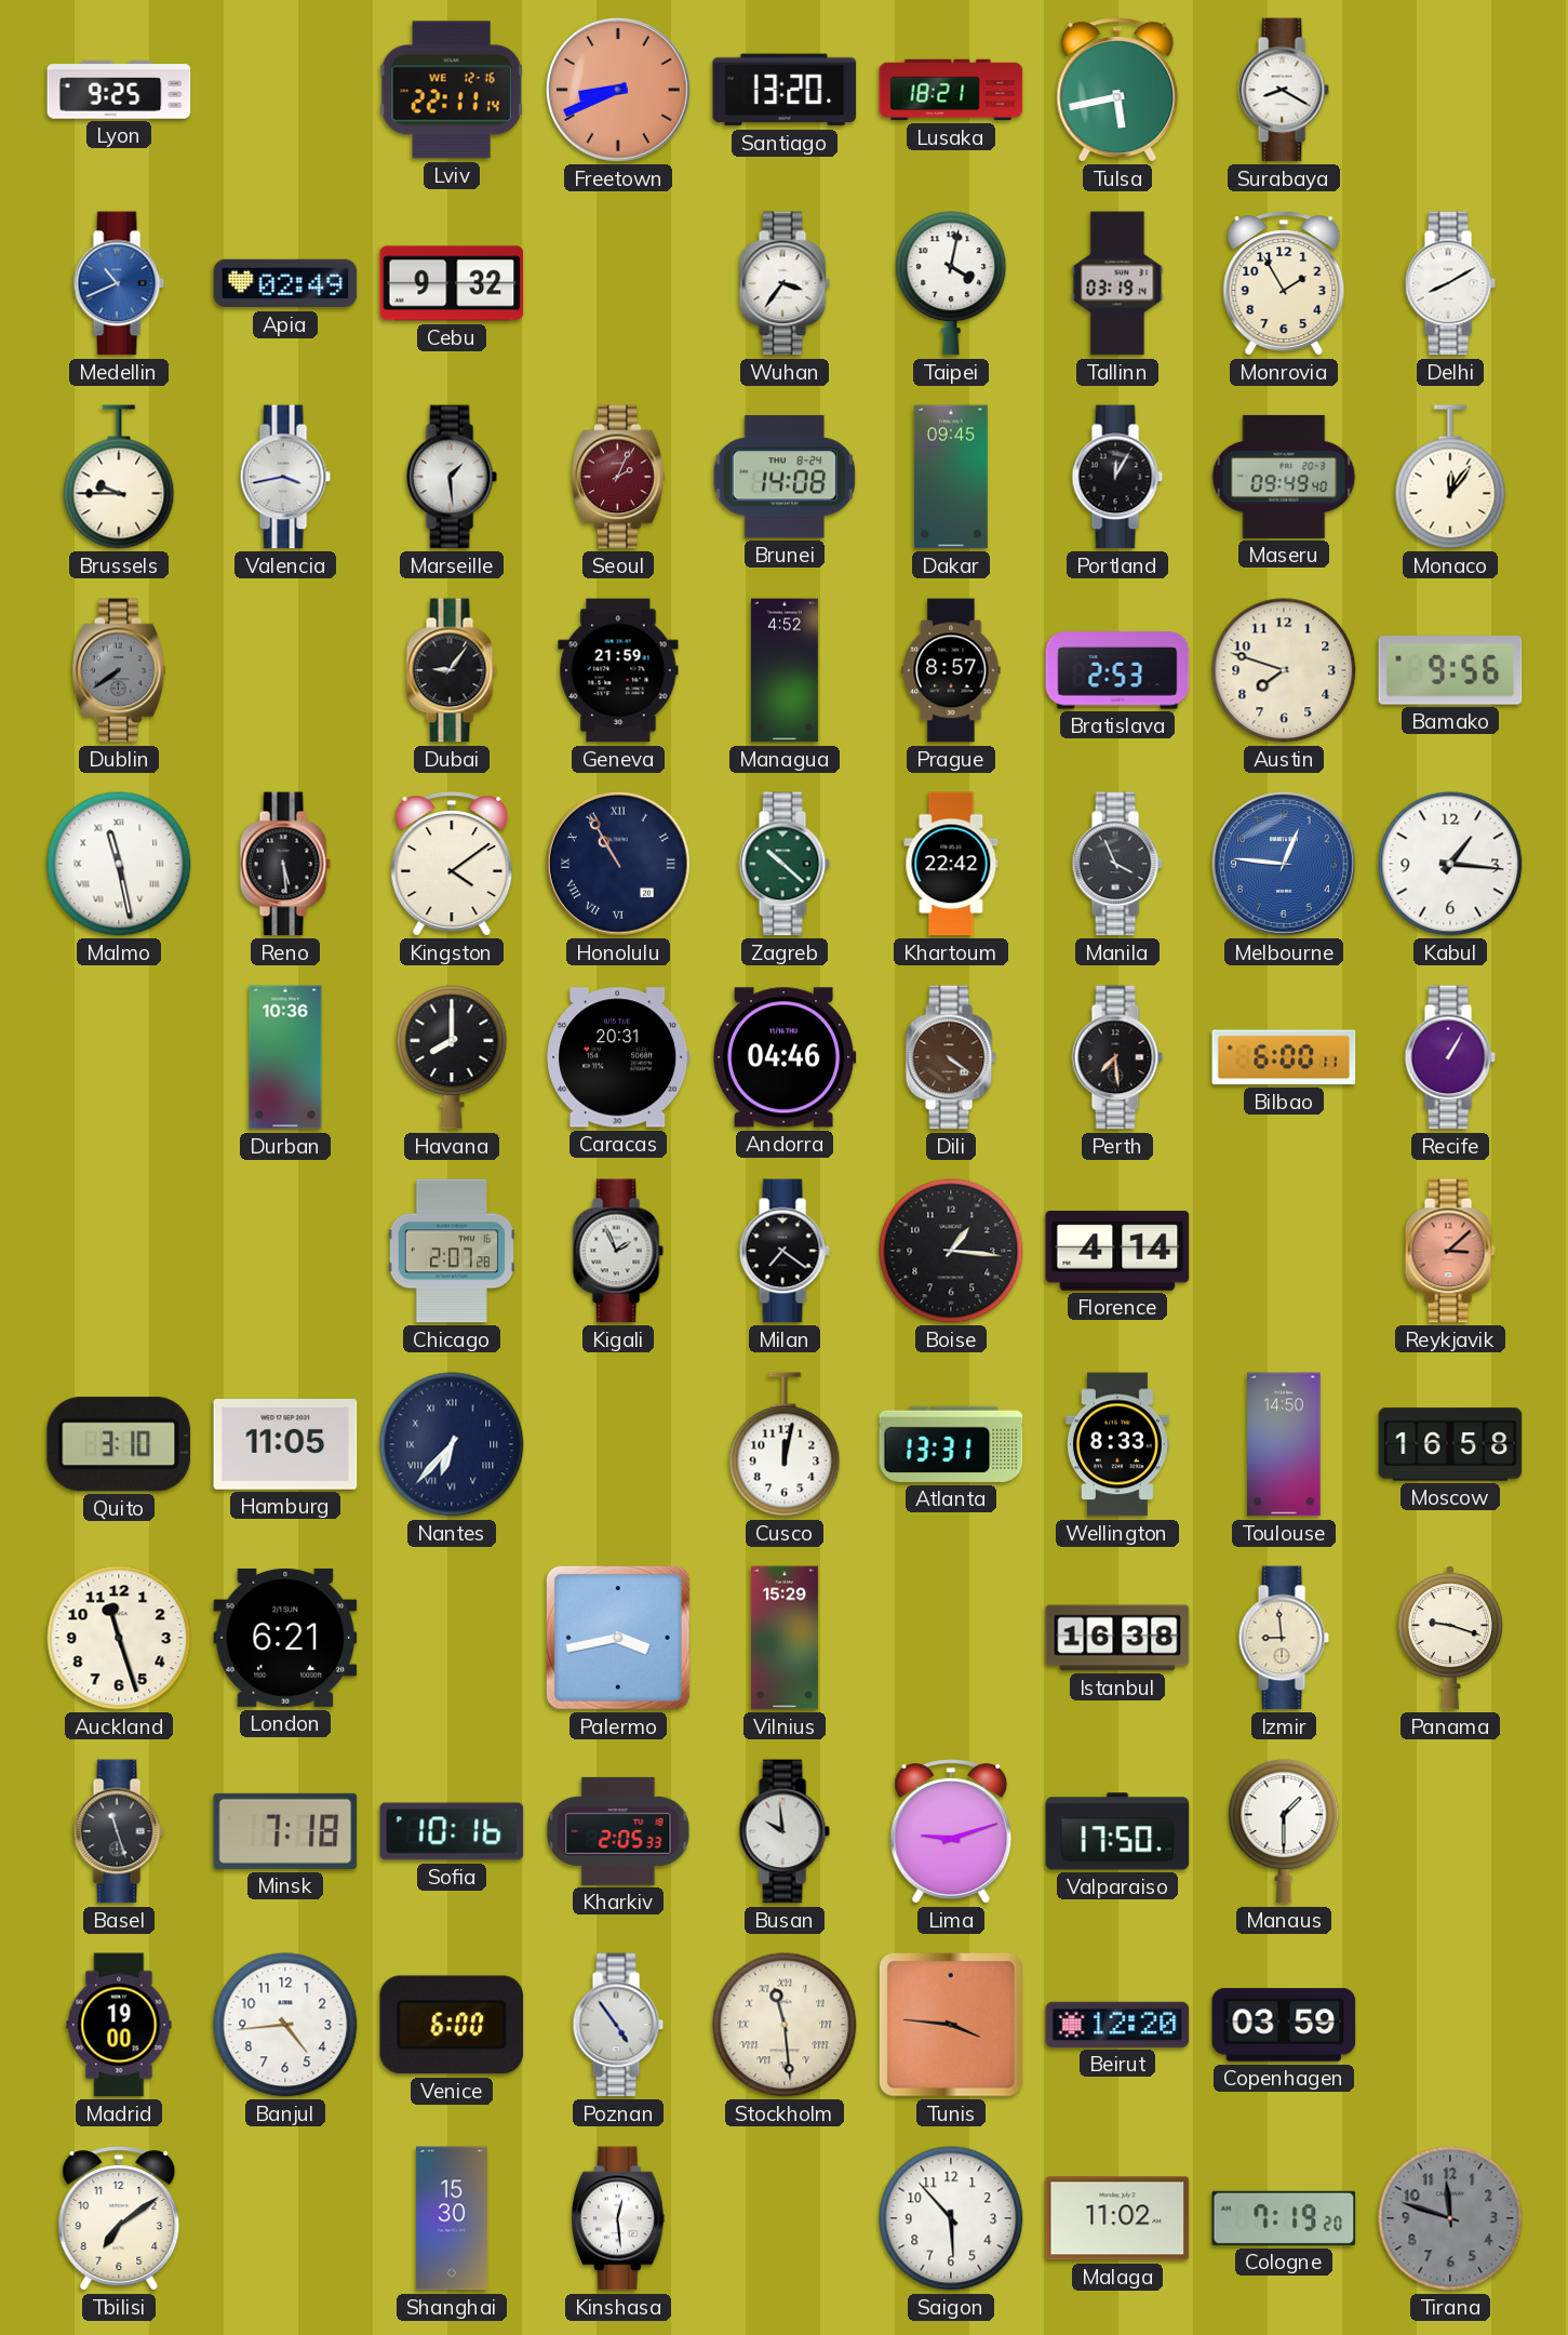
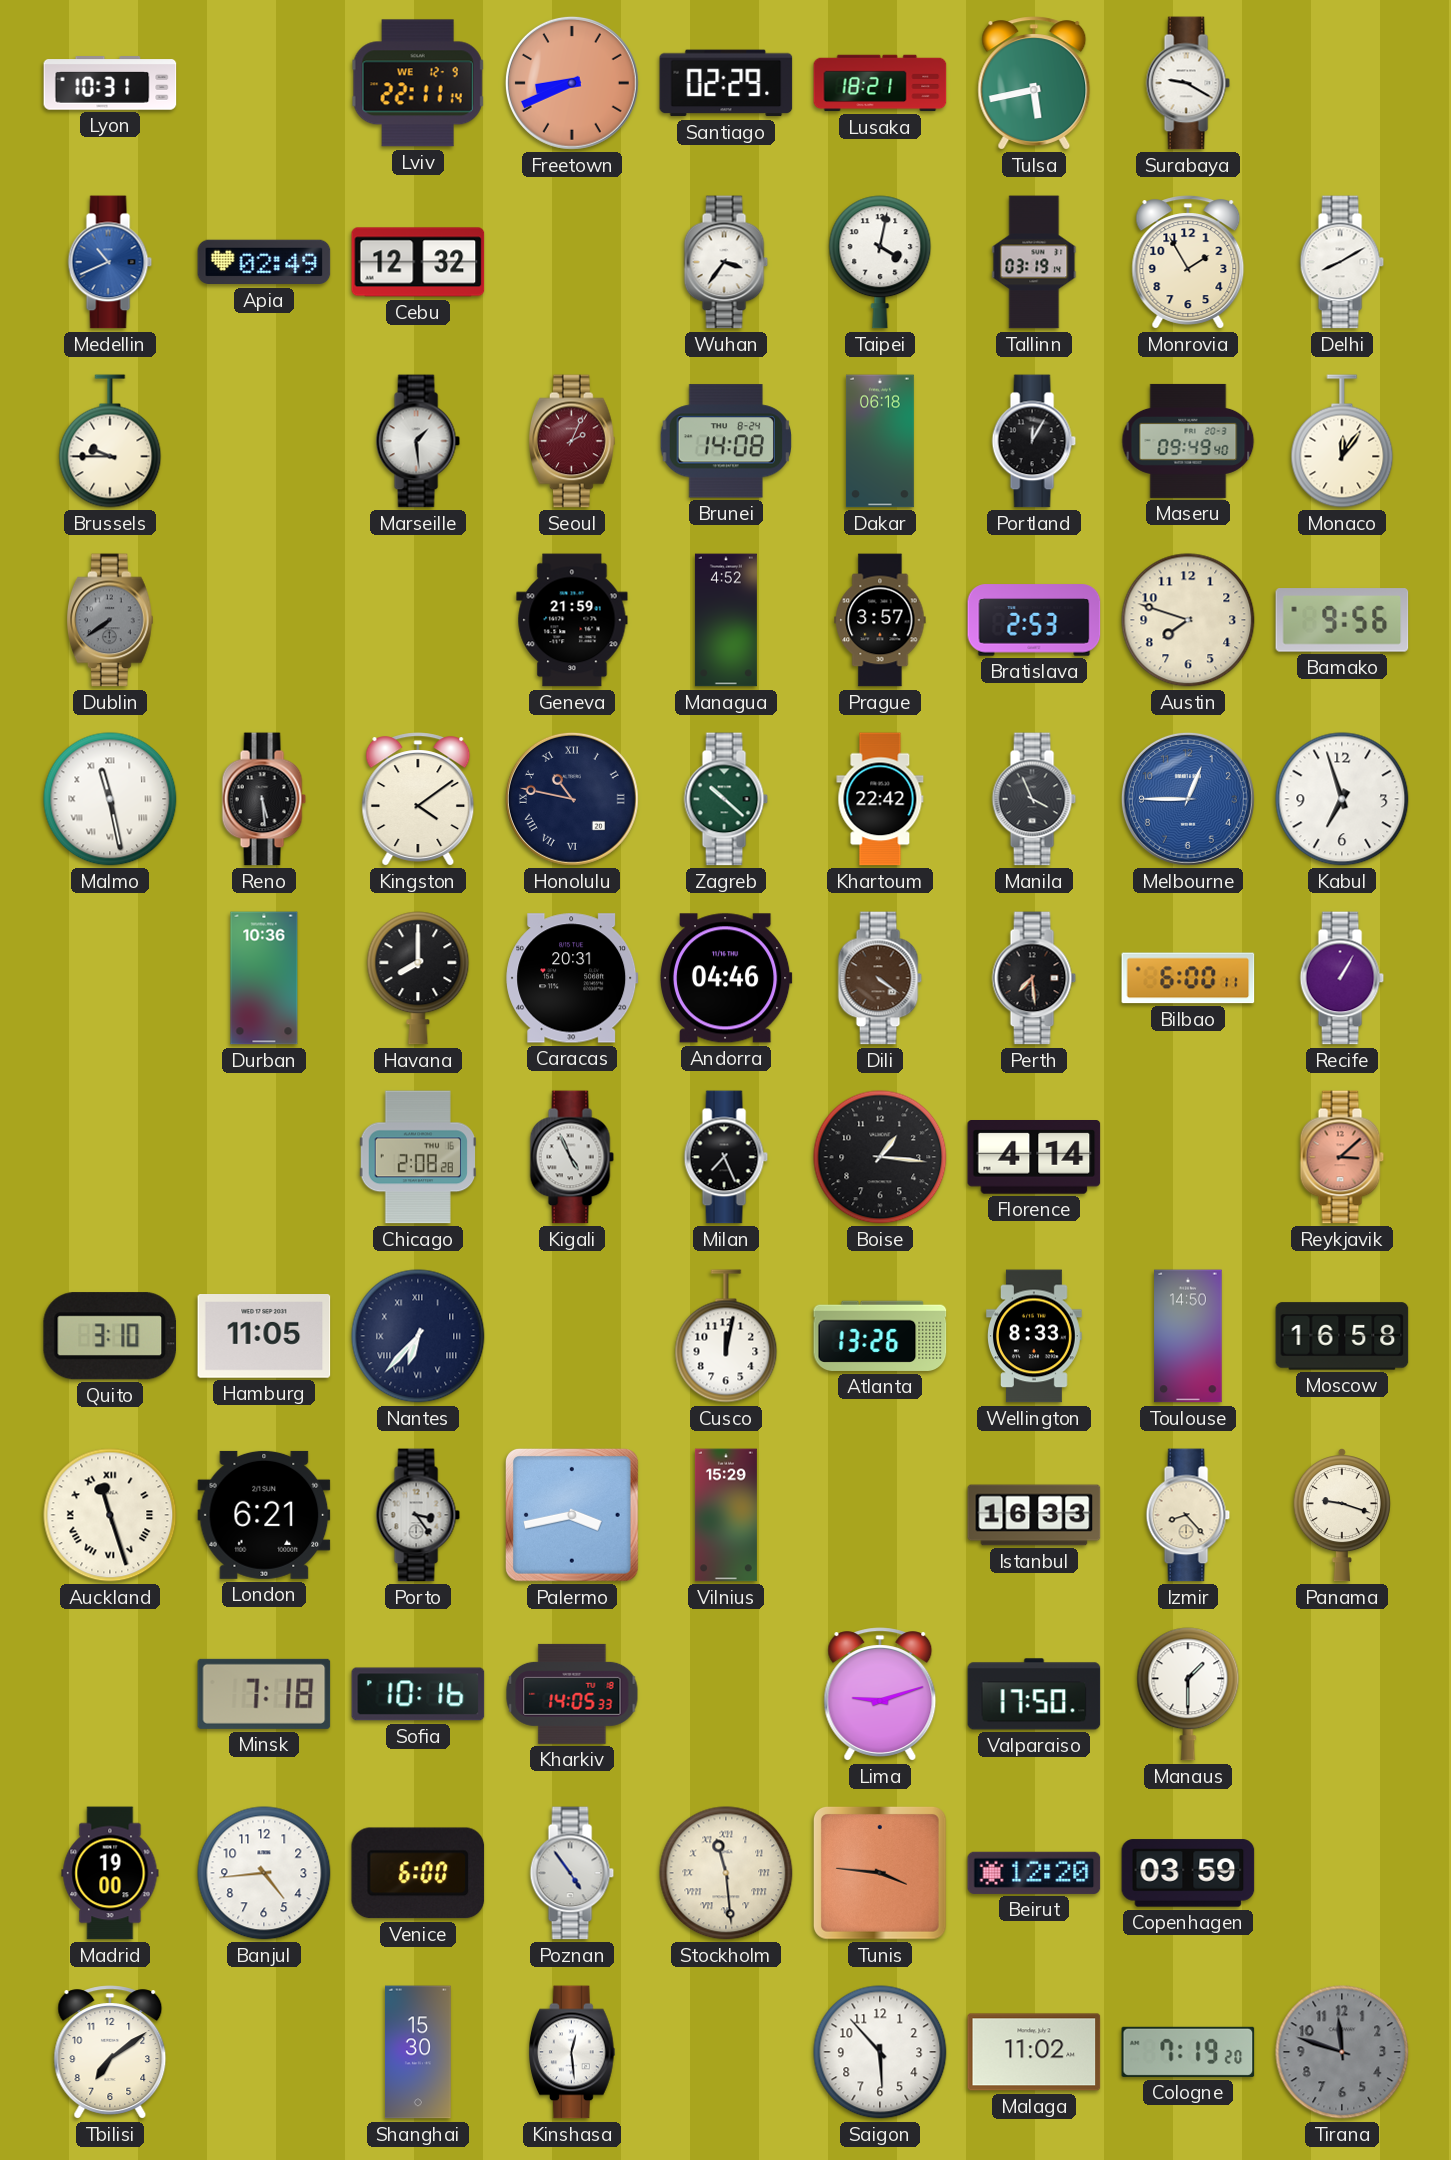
Lyon: 9:25 -> 10:31
Lviv date: WE 12-16 -> WE 12-9
Santiago: 13:20 -> 02:29
Surabaya: 8:20 -> 9:20
Cebu: 9:32 -> 12:32
Valencia: 3:43 -> none
Dakar: 09:45 -> 06:18
Dubai: 9:06 -> none
Prague: 8:57 -> 3:57
Honolulu: 10:55 -> 10:47
Melbourne: 12:46 -> 12:45
Kabul: 1:16 -> 6:57
Chicago: 2:07 -> 2:08
Kigali: 1:56 -> 4:56
Milan: 7:21 -> 7:26
Atlanta: 13:31 -> 13:26
Auckland numerals: Arabic -> Roman
Porto: none -> 3:24
Istanbul: 16:38 -> 16:33
Izmir: 8:59 -> 8:23
Basel: 11:27 -> none
Kharkiv: 2:05 -> 14:05
Busan: 9:59 -> none
